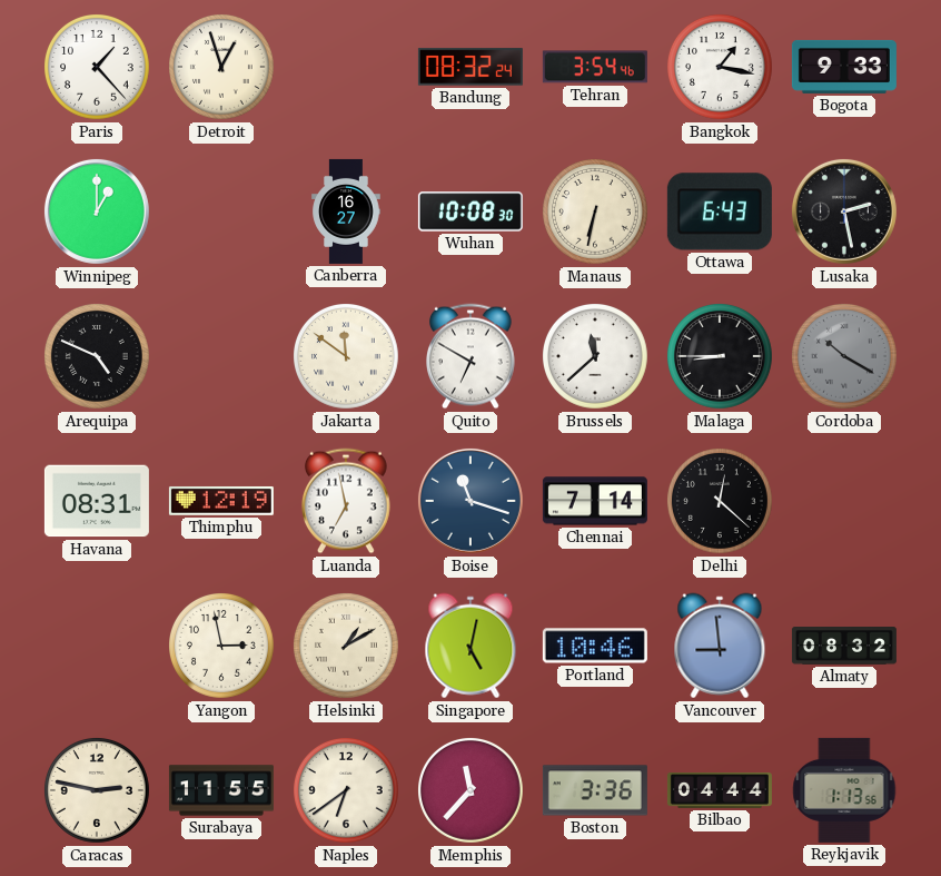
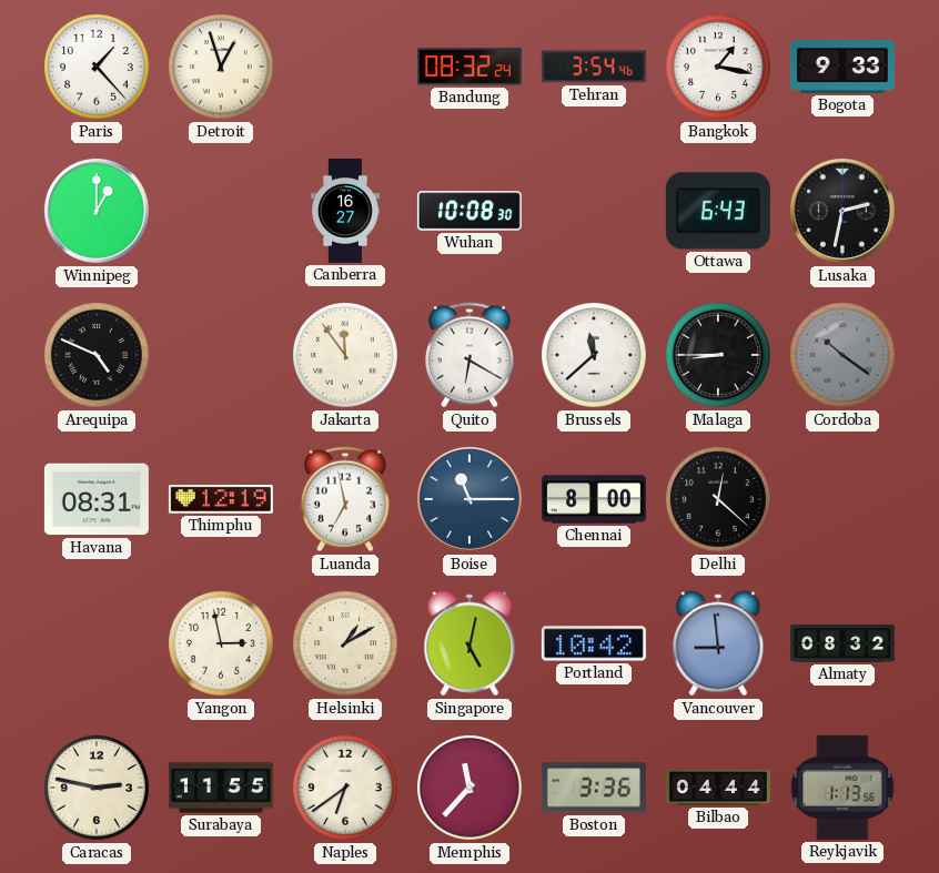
Manaus: 6:32 -> none
Lusaka: 2:28 -> 2:32
Jakarta: 11:51 -> 11:54
Quito: 6:50 -> 6:20
Cordoba: 10:20 -> 10:21
Boise: 11:18 -> 11:15
Chennai: 7:14 -> 8:00
Portland: 10:46 -> 10:42
